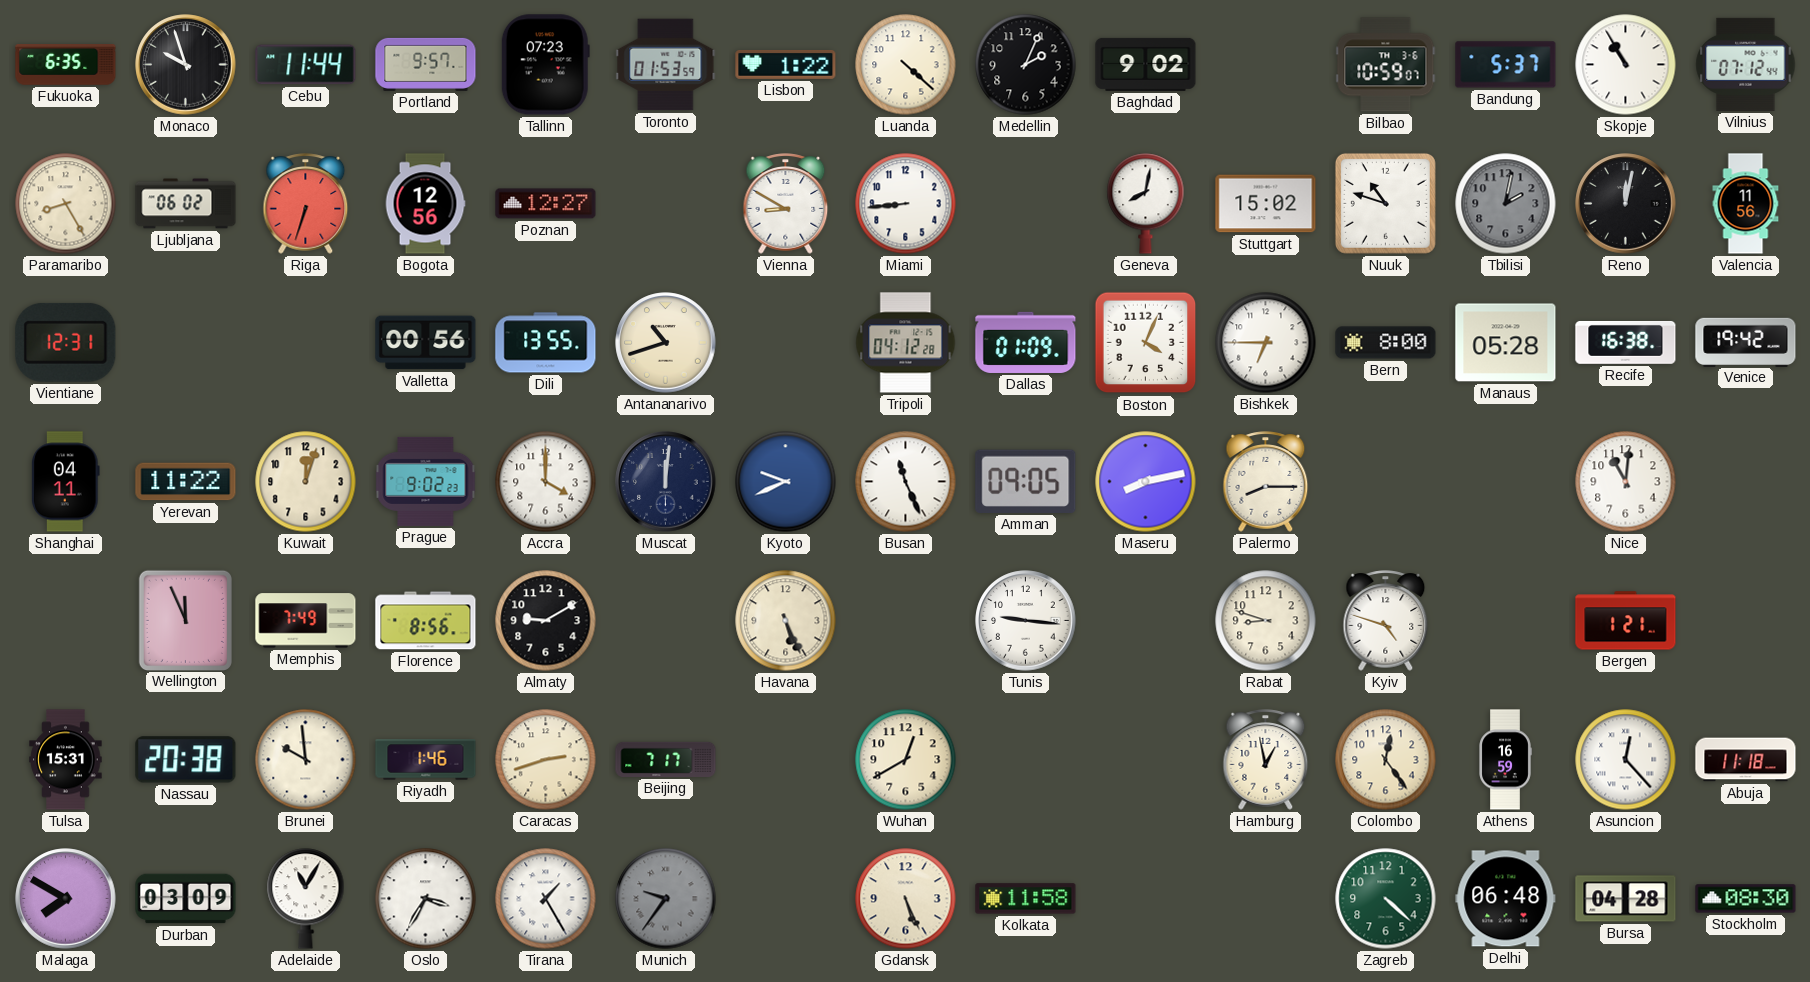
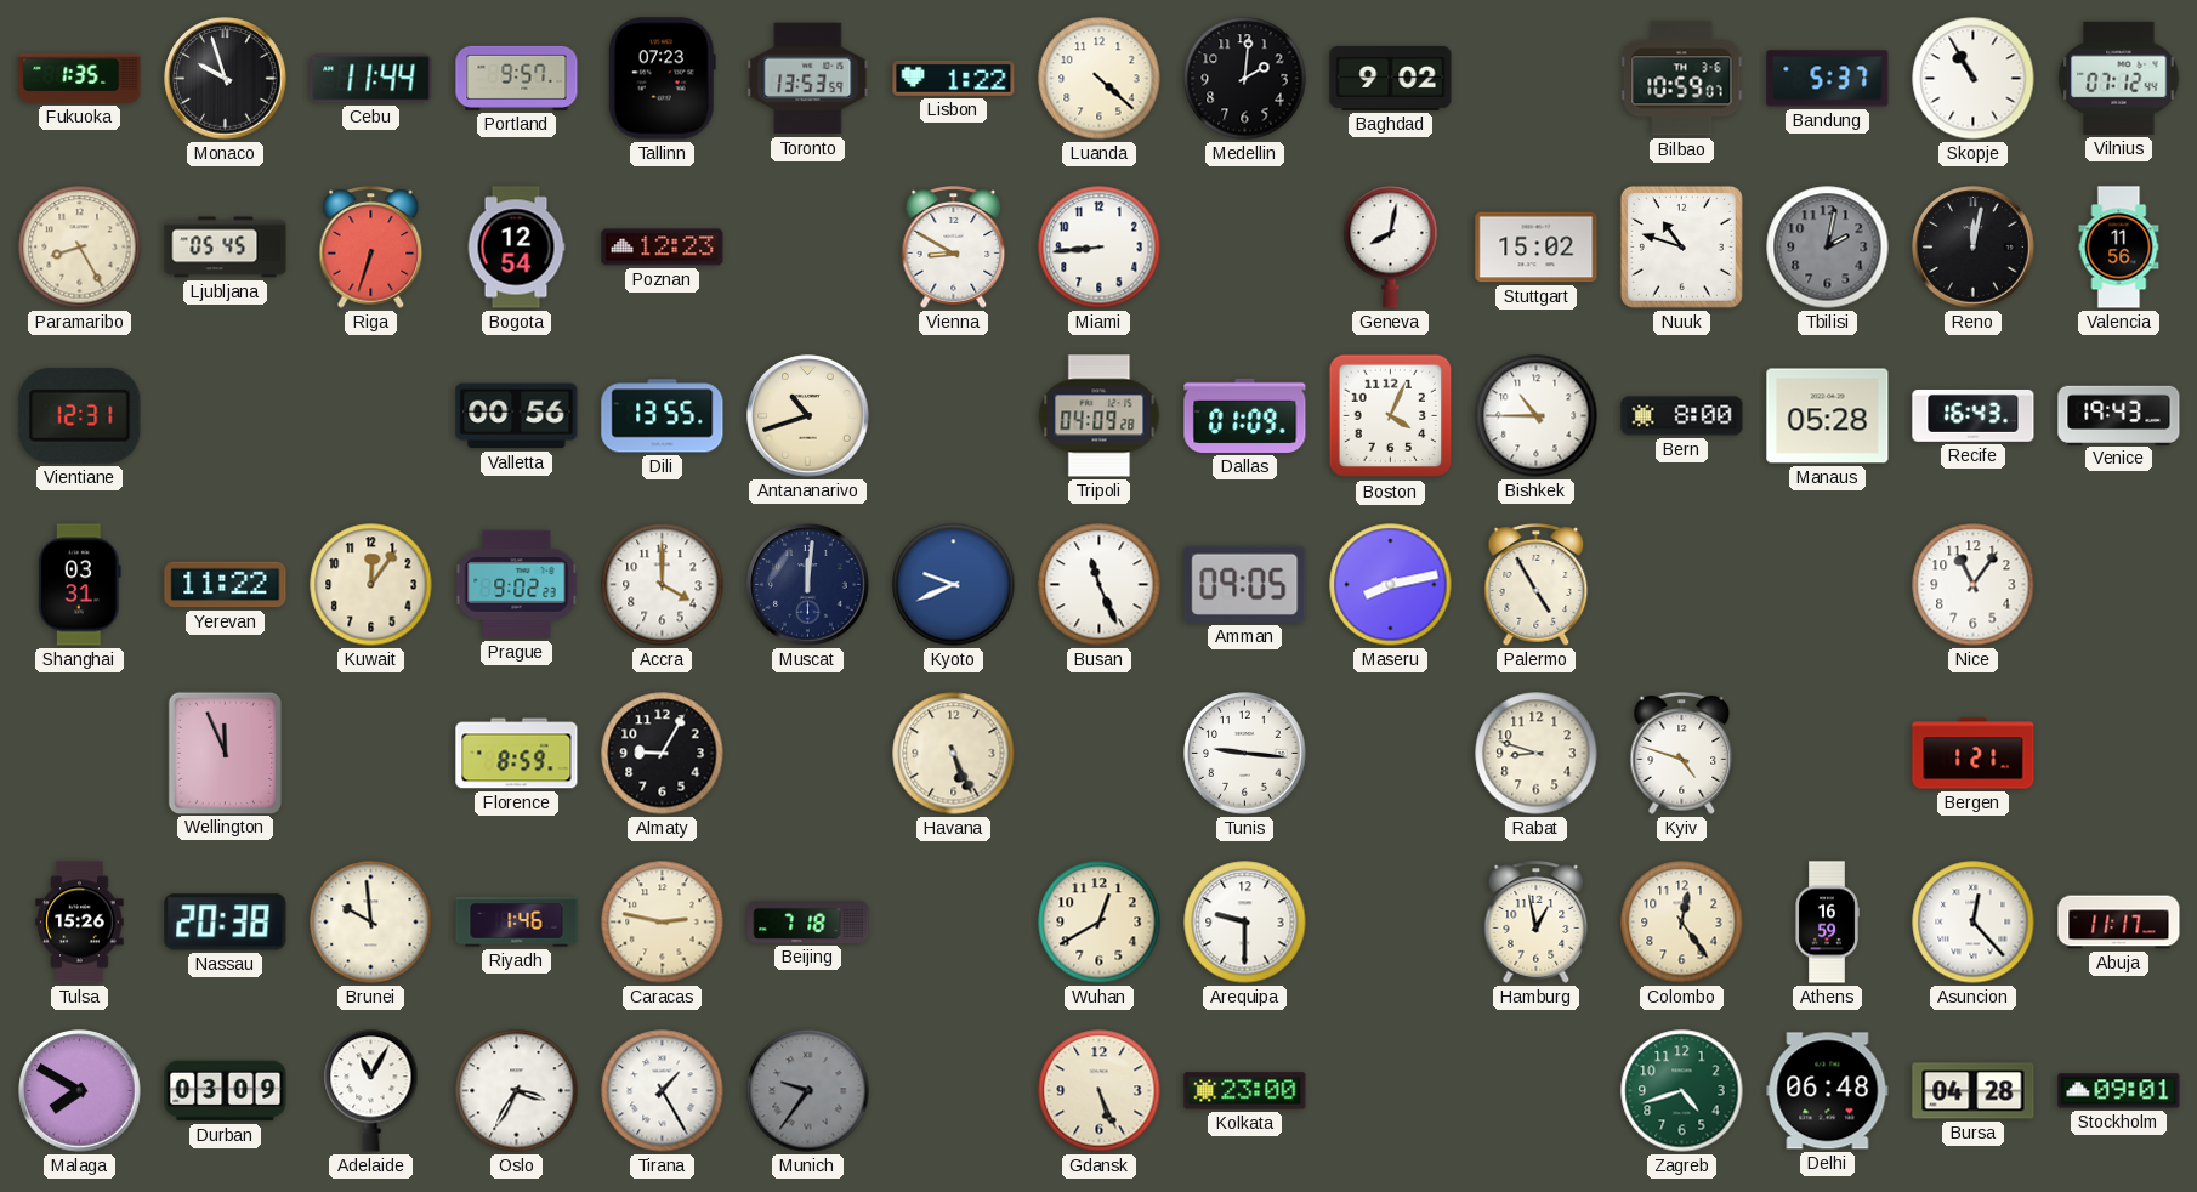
Fukuoka: 6:35 -> 1:35
Toronto: 01:53 -> 13:53
Medellin: 2:04 -> 2:01
Ljubljana: 06:02 -> 05:45
Bogota: 12:56 -> 12:54
Poznan: 12:27 -> 12:23
Tripoli: 04:12 -> 04:09
Bishkek: 6:45 -> 10:45
Recife: 16:38 -> 16:43
Venice: 19:42 -> 19:43
Shanghai: 04:11 -> 03:31
Kuwait: 12:03 -> 12:06
Palermo: 8:15 -> 4:55
Nice: 11:01 -> 11:06
Memphis: 7:49 -> none
Florence: 8:56 -> 8:59
Almaty: 9:10 -> 9:05
Tulsa: 15:31 -> 15:26
Caracas: 2:42 -> 2:47
Beijing: 7:17 -> 7:18
Arequipa: none -> 9:30
Abuja: 11:18 -> 11:17
Kolkata: 11:58 -> 23:00
Zagreb: 4:22 -> 4:42
Stockholm: 08:30 -> 09:01
